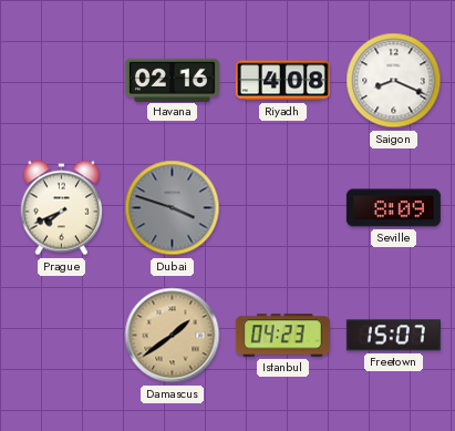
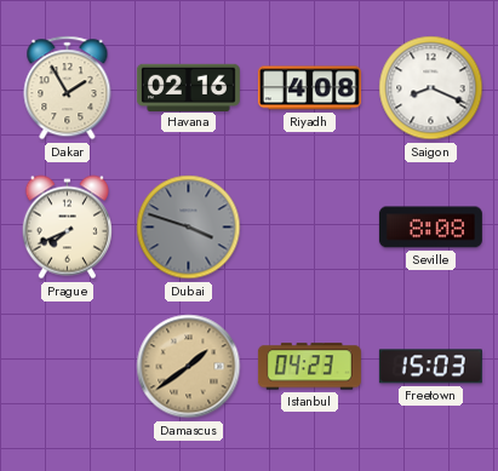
Dakar: none -> 1:55
Seville: 8:09 -> 8:08
Freetown: 15:07 -> 15:03
